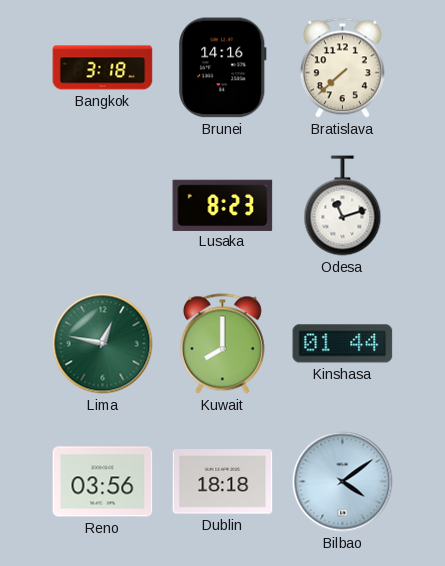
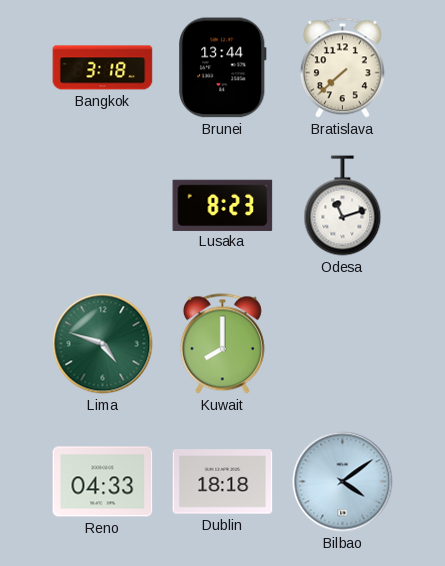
Brunei: 14:16 -> 13:44
Lima: 12:47 -> 4:48
Kinshasa: 01:44 -> none
Reno: 03:56 -> 04:33
